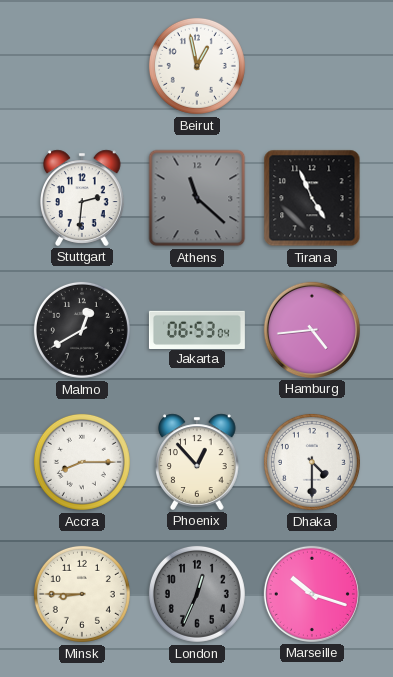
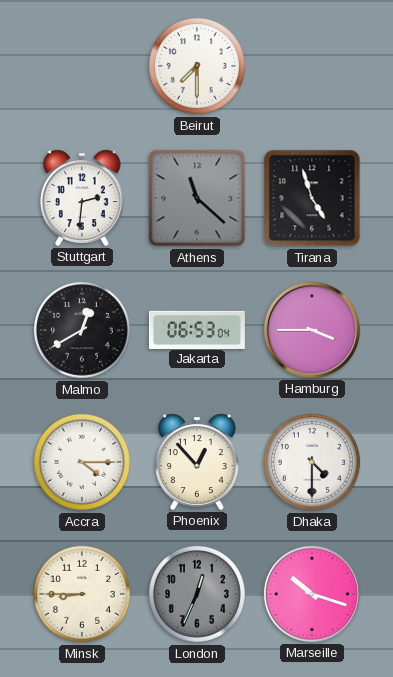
Beirut: 12:58 -> 7:30
Tirana: 4:56 -> 4:57
Hamburg: 4:44 -> 3:45
Accra: 8:15 -> 4:15
